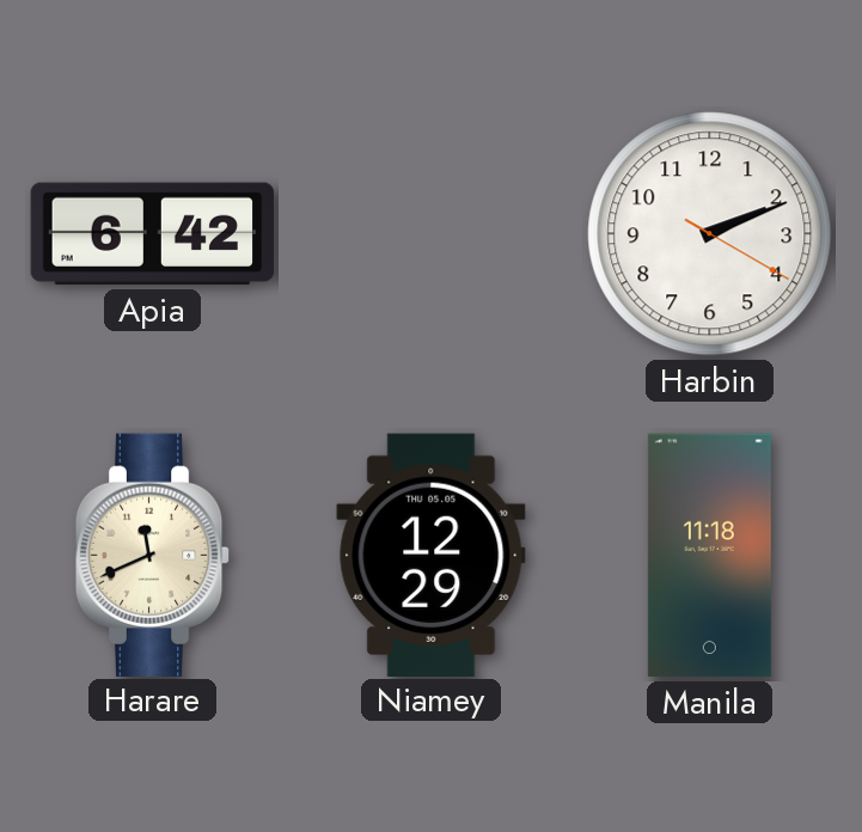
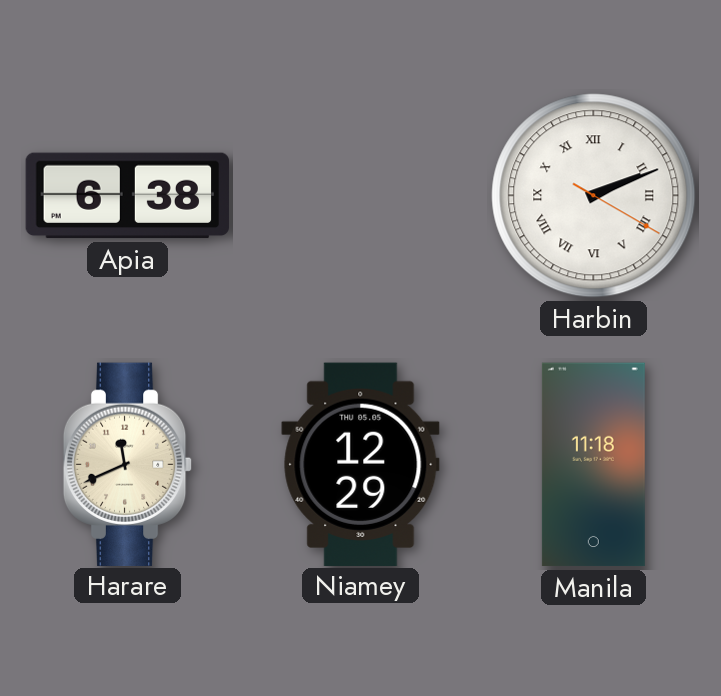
Apia: 6:42 -> 6:38
Harbin numerals: Arabic -> Roman
